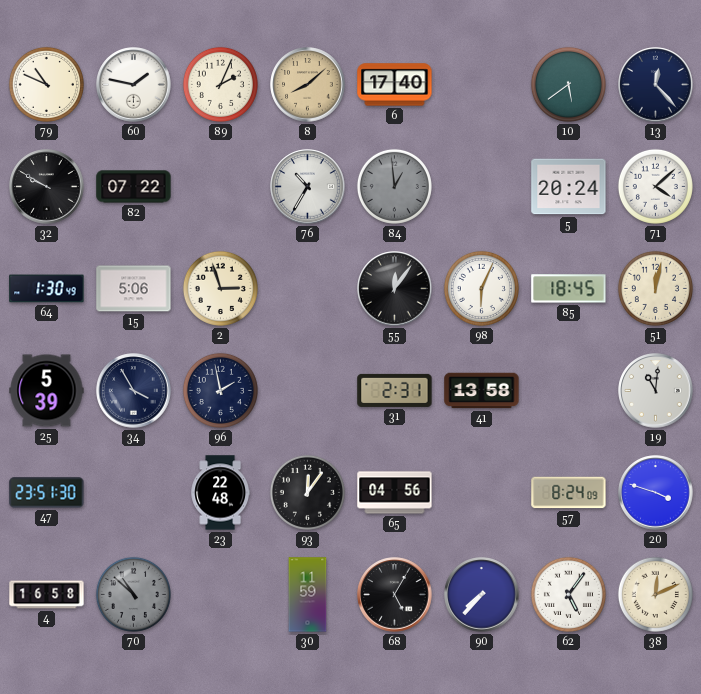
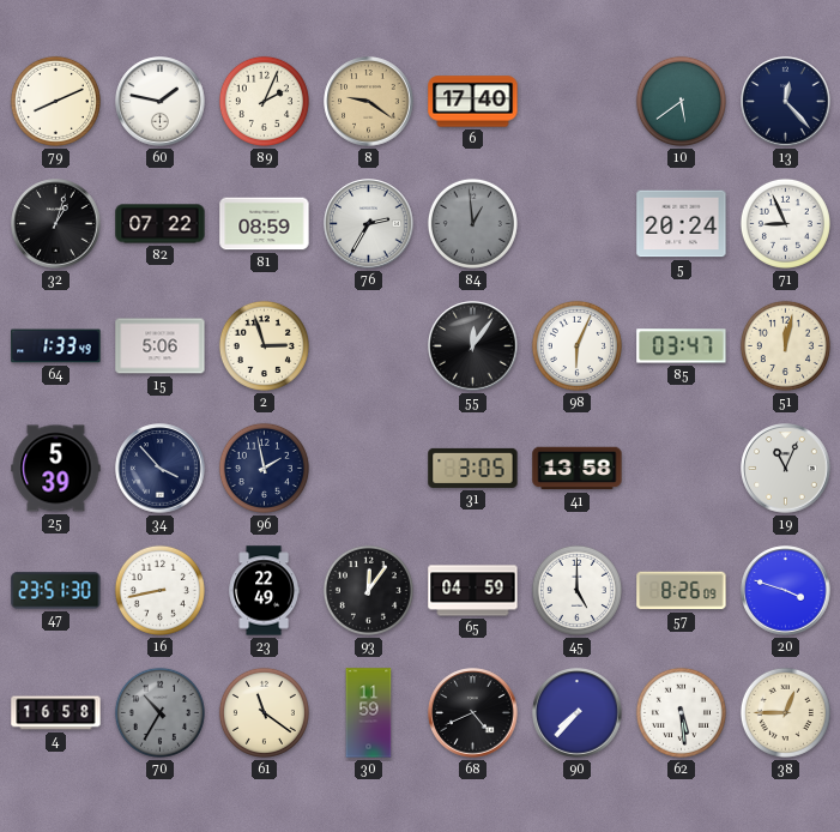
79: 10:49 -> 8:11
8: 8:08 -> 9:21
32: 9:50 -> 1:03
81: none -> 08:59
76: 10:35 -> 2:35
71: 4:08 -> 8:56
64: 1:30 -> 1:33
85: 18:45 -> 03:47
34: 3:55 -> 3:53
31: 2:31 -> 3:05
19: 11:01 -> 11:04
16: none -> 8:43
23: 22:48 -> 22:49
65: 04:56 -> 04:59
45: none -> 5:00
57: 8:24 -> 8:26
70: 10:52 -> 10:35
61: none -> 11:21
68: 5:05 -> 4:41
62: 5:06 -> 5:29
38: 12:11 -> 12:45
